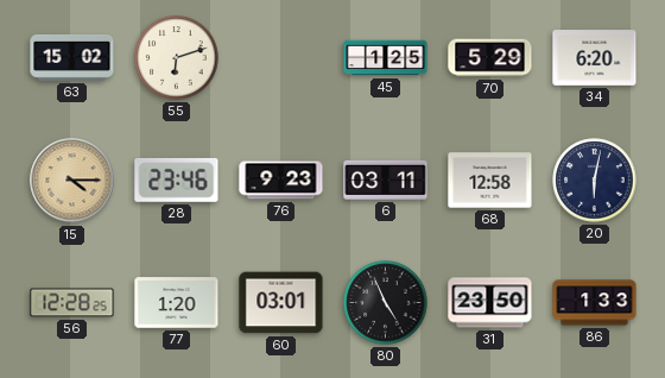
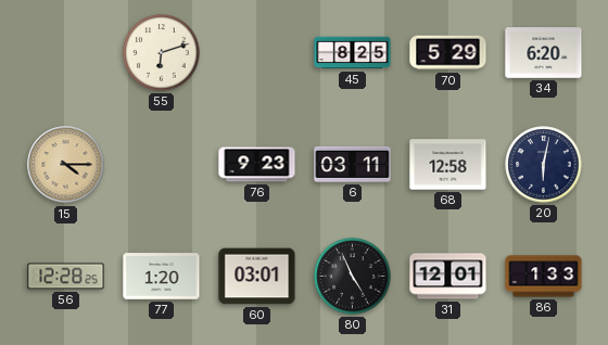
63: 15:02 -> none
45: 1:25 -> 8:25
28: 23:46 -> none
31: 23:50 -> 12:01
